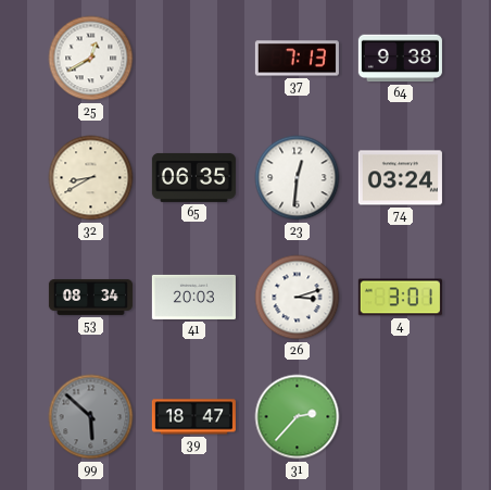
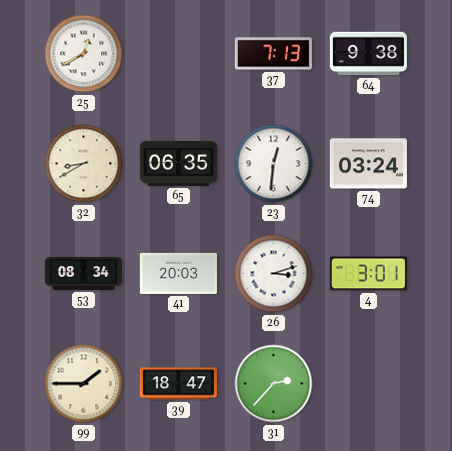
99: 5:52 -> 1:45
99 dial: grey -> cream
